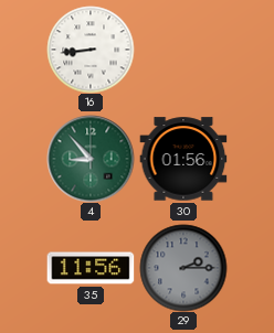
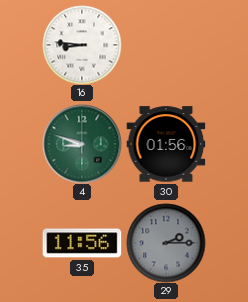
16: 8:44 -> 8:46
4: 8:53 -> 8:48
